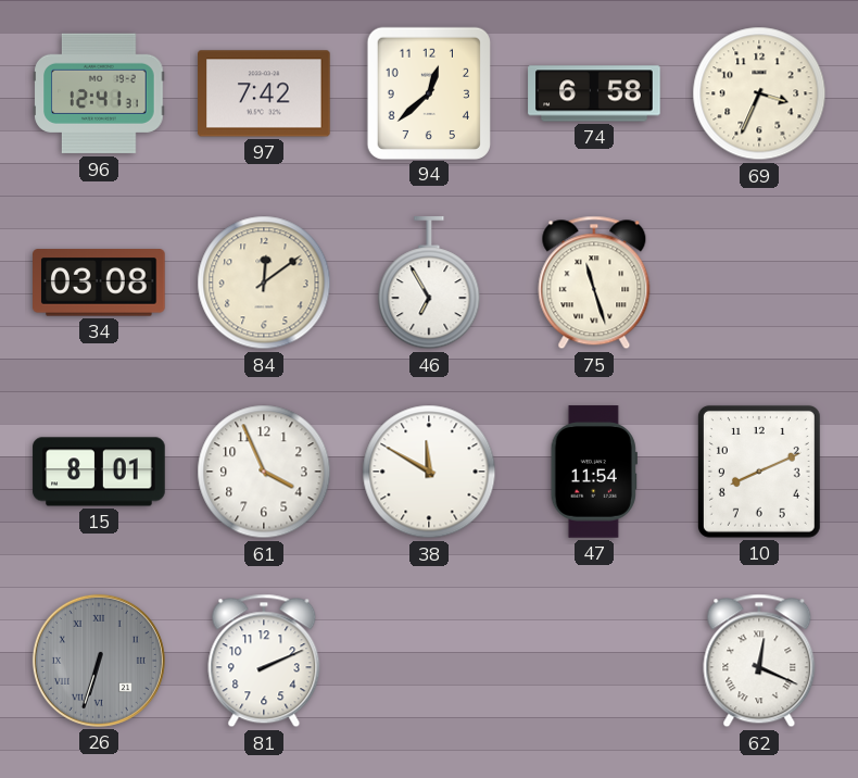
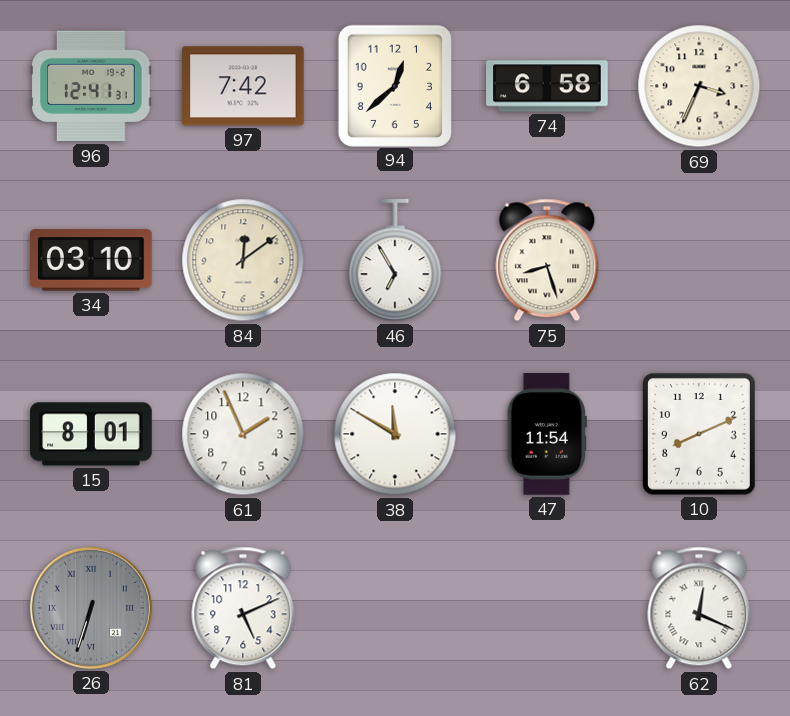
34: 03:08 -> 03:10
75: 11:27 -> 8:27
61: 3:56 -> 1:56
81: 2:11 -> 5:11
